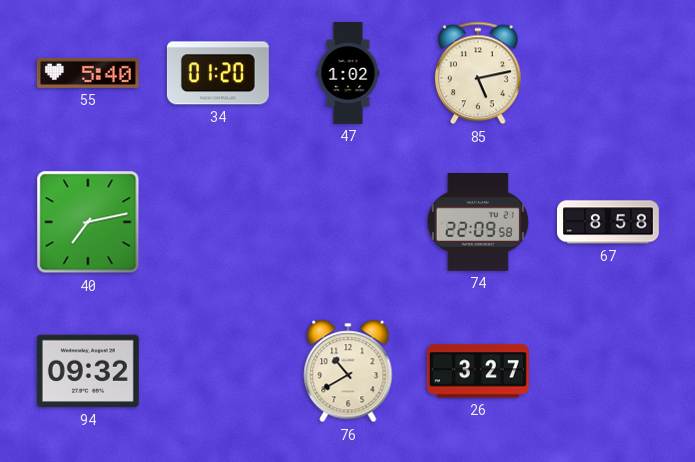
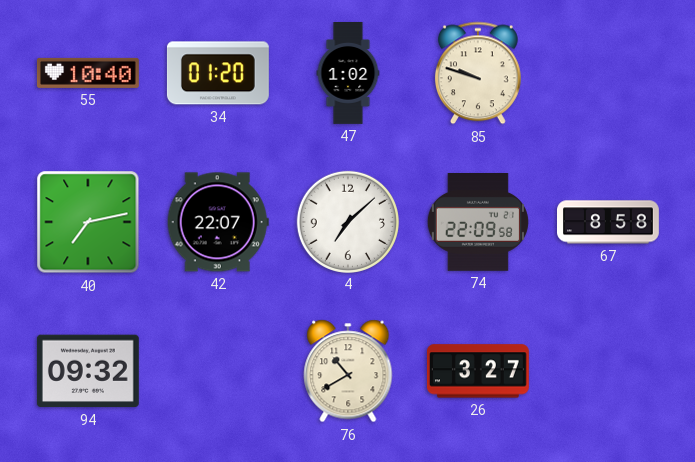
55: 5:40 -> 10:40
85: 5:13 -> 9:48
42: none -> 22:07
4: none -> 7:08
